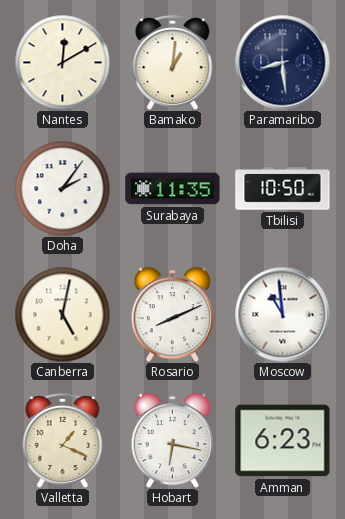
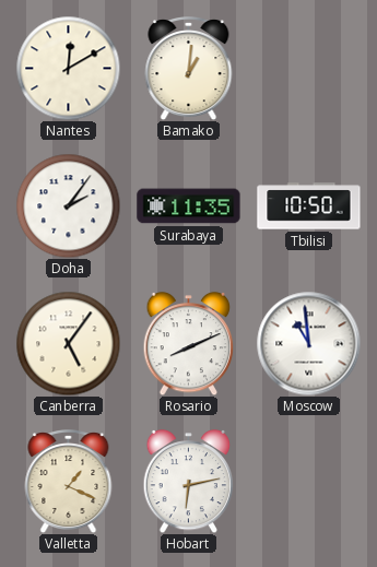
Paramaribo: 8:29 -> none
Canberra: 5:02 -> 5:06
Hobart: 6:17 -> 6:13
Amman: 6:23 -> none
